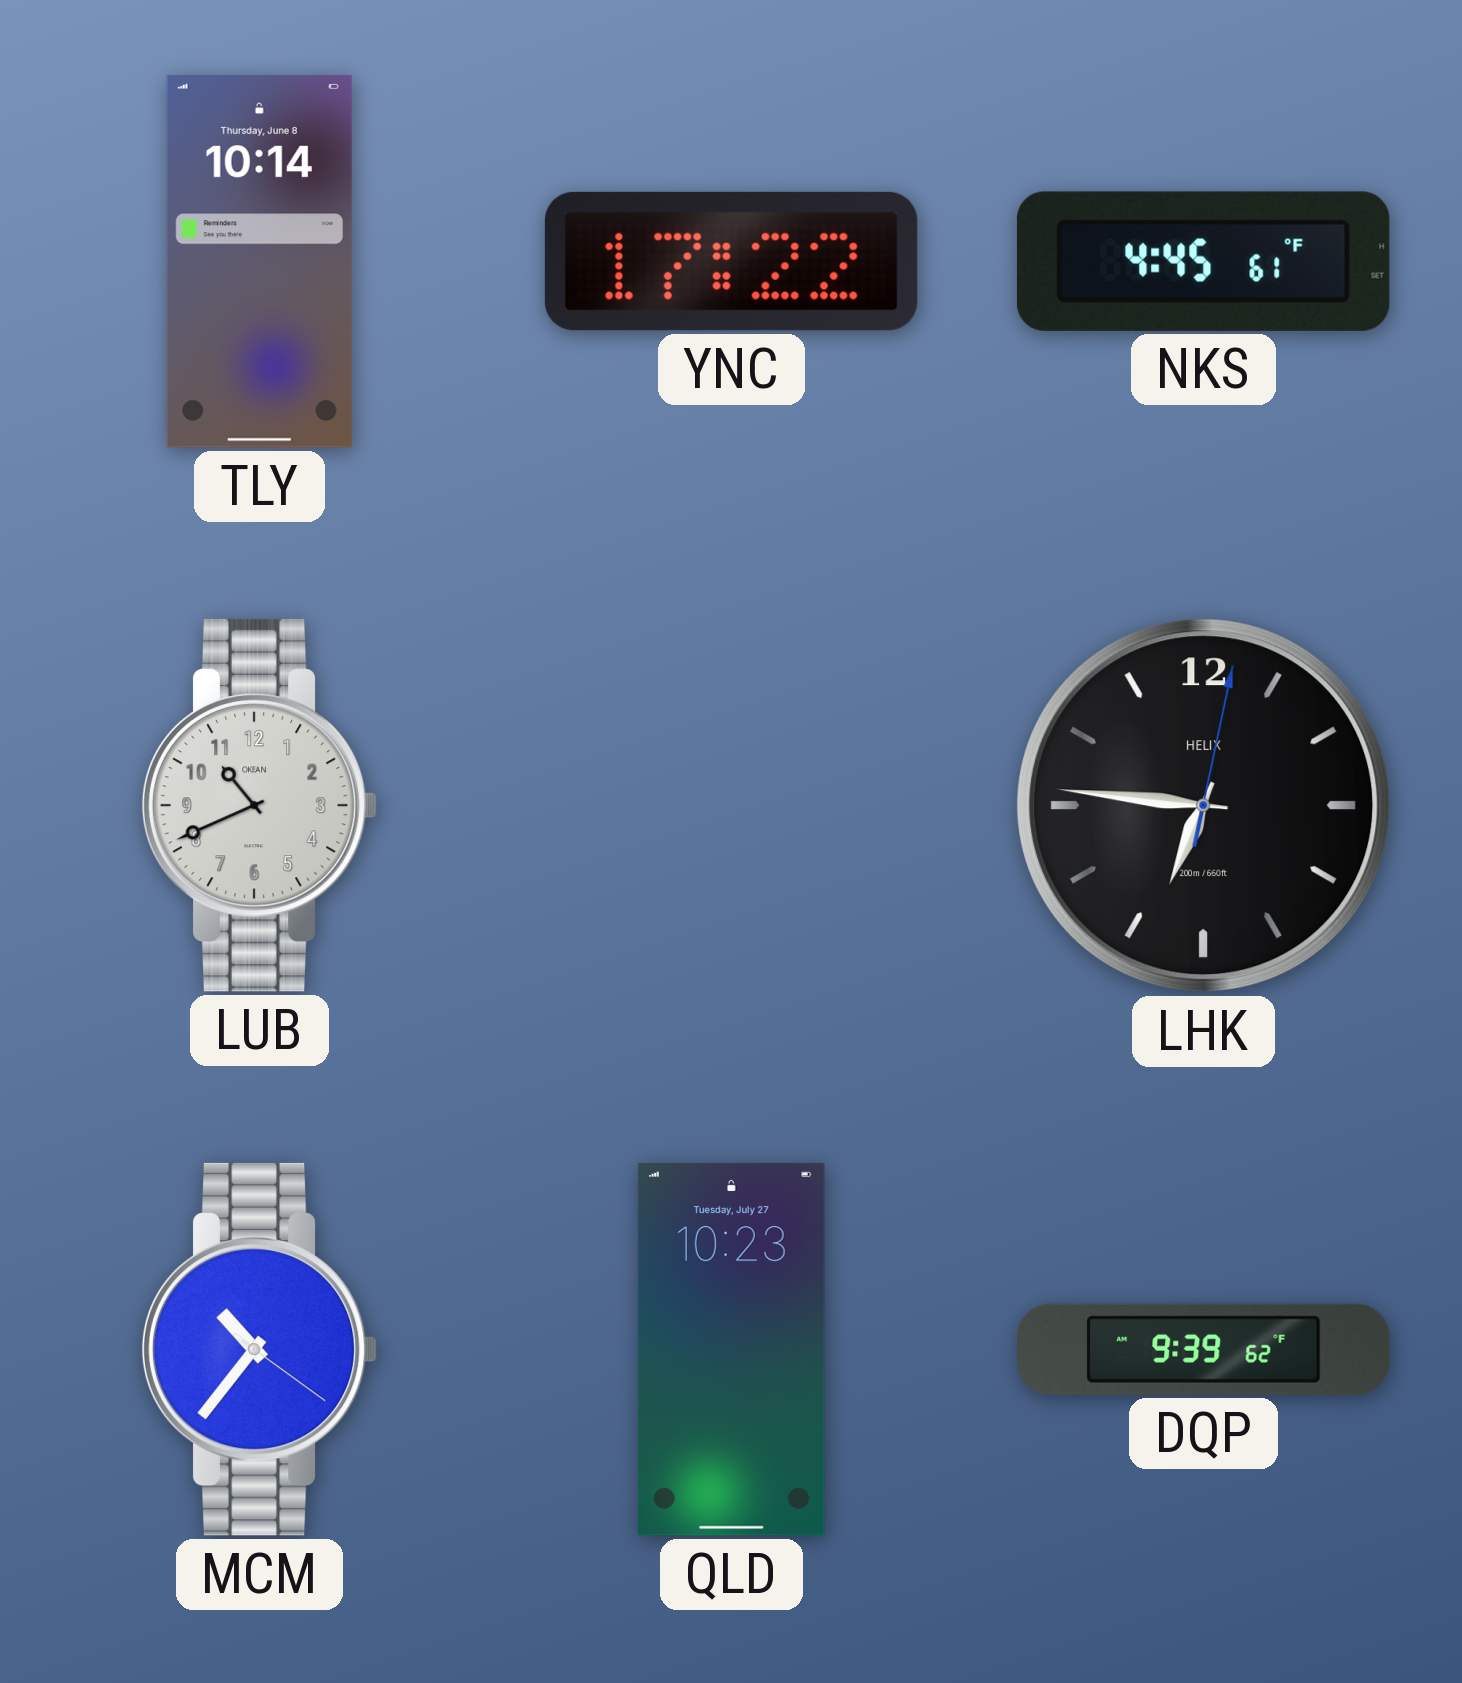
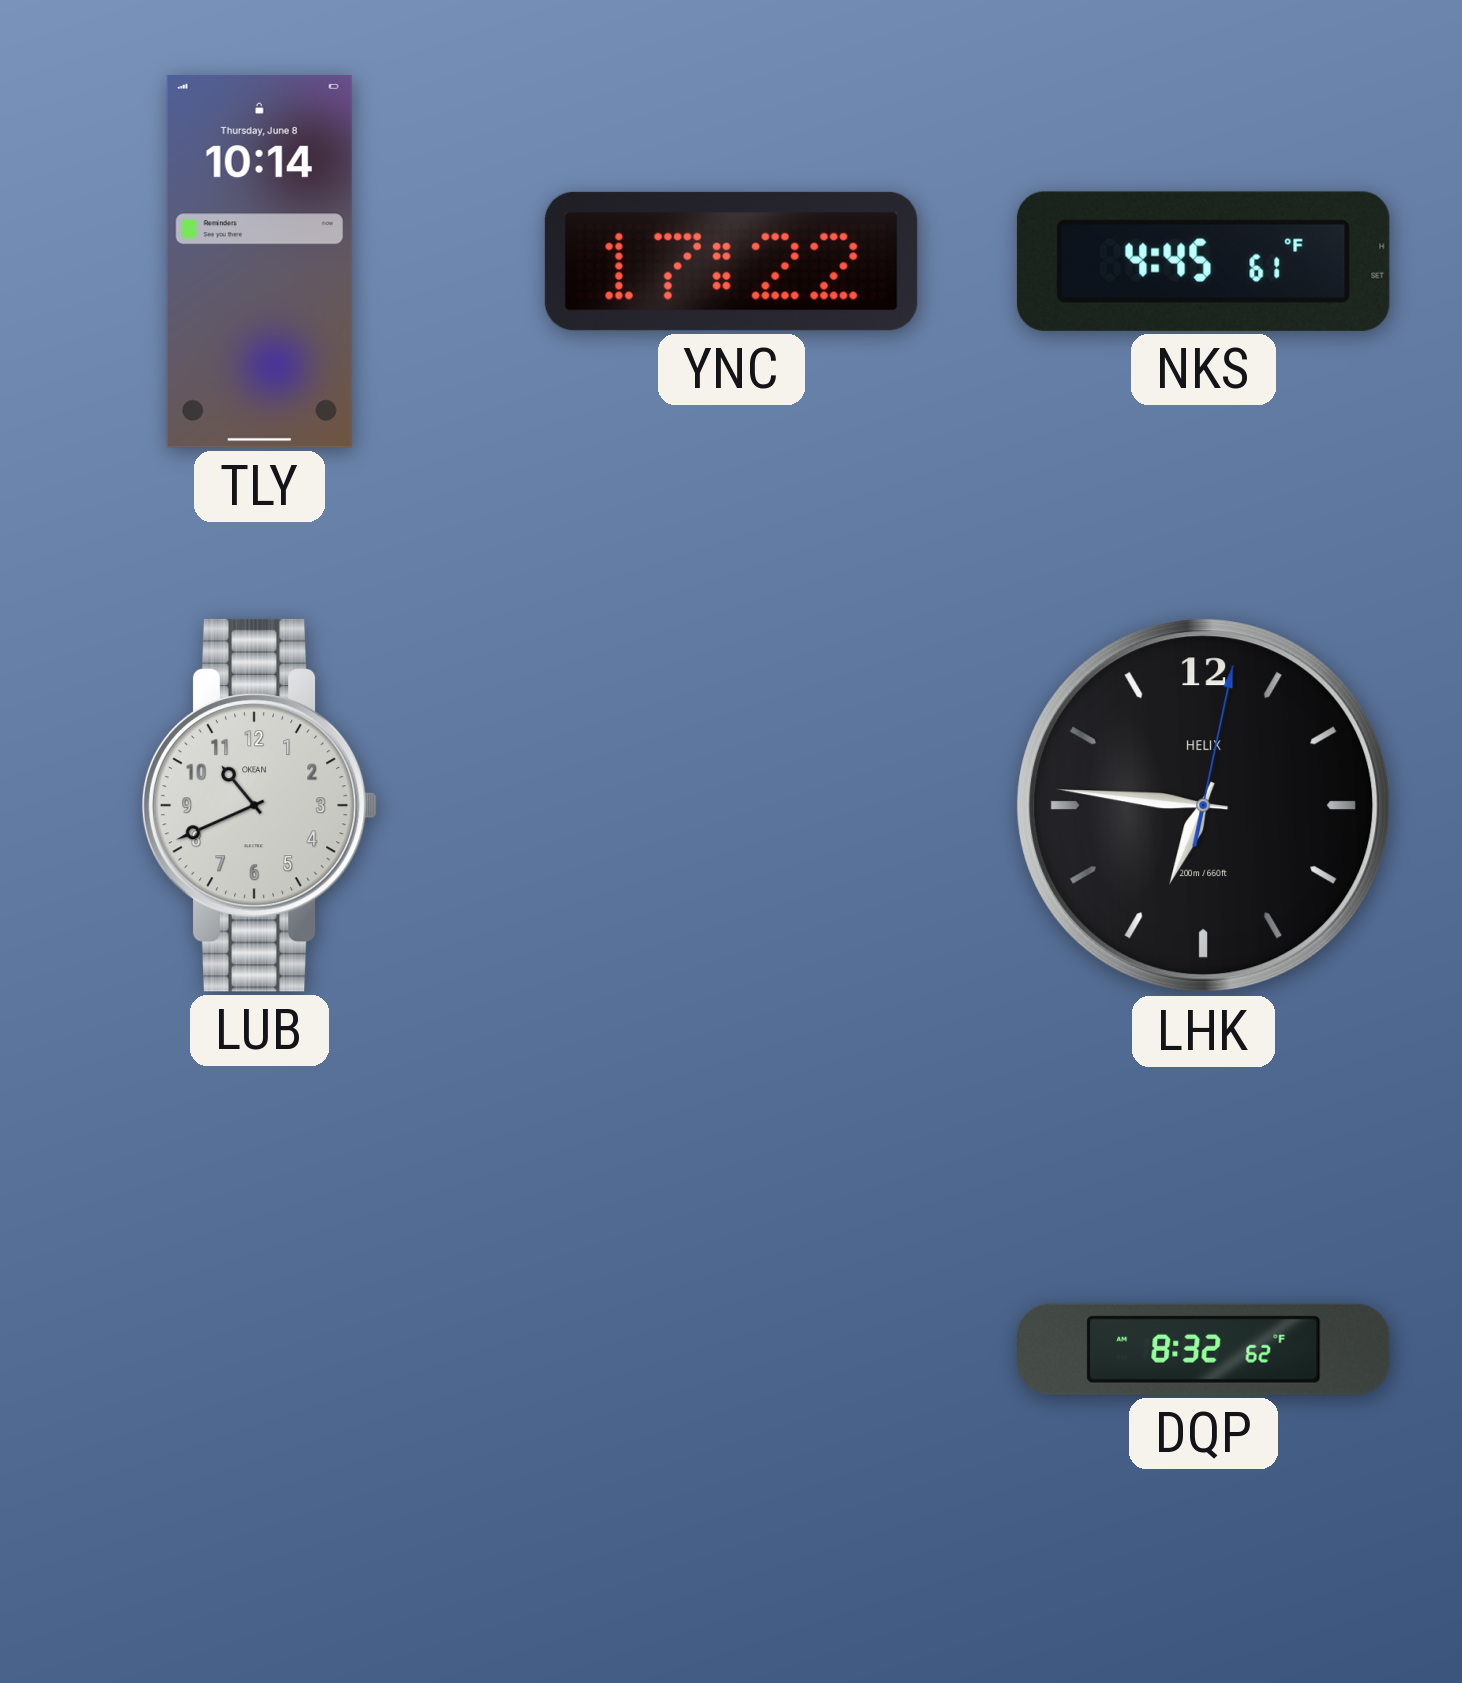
MCM: 10:36 -> none
QLD: 10:23 -> none
DQP: 9:39 -> 8:32
